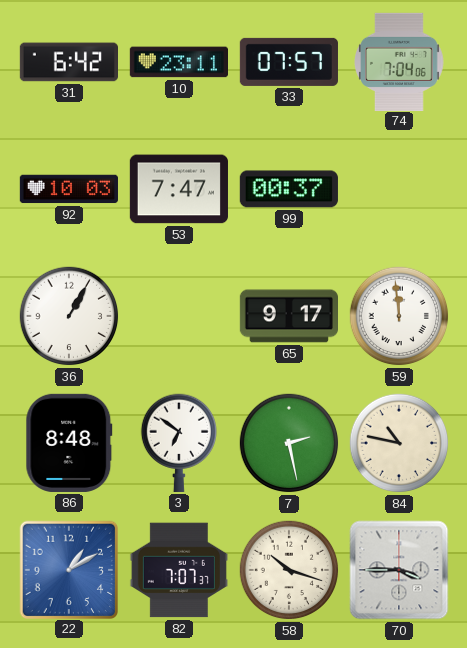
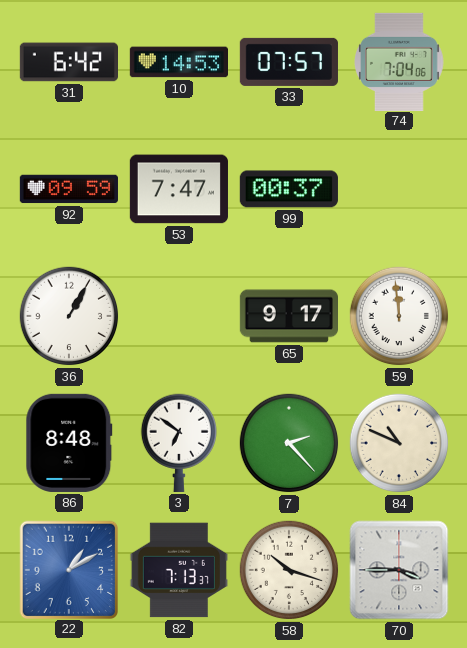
10: 23:11 -> 14:53
92: 10:03 -> 09:59
7: 2:28 -> 2:23
84: 10:47 -> 10:49
82: 7:07 -> 7:13
